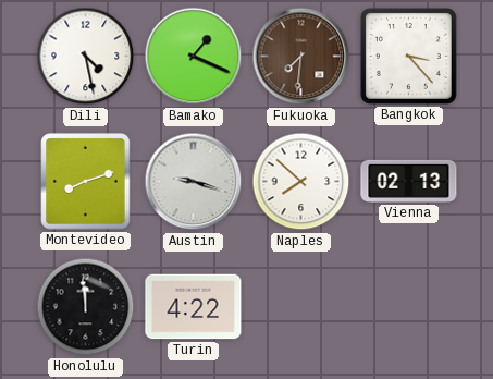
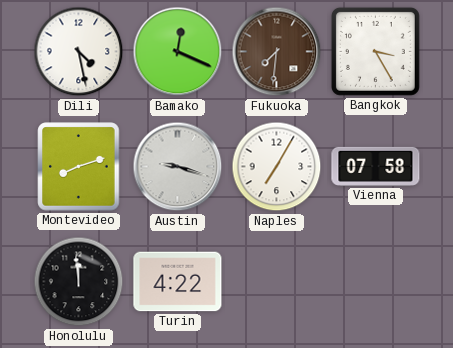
Bamako: 1:19 -> 12:19
Bangkok: 3:23 -> 3:25
Naples: 7:52 -> 7:05
Vienna: 02:13 -> 07:58
